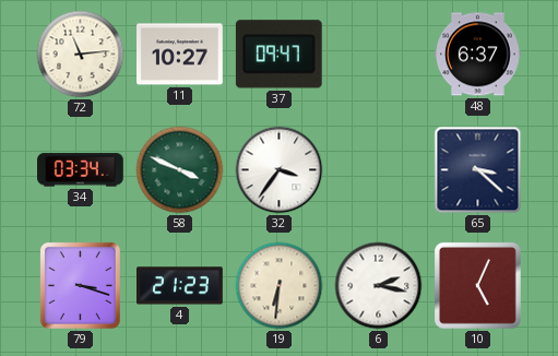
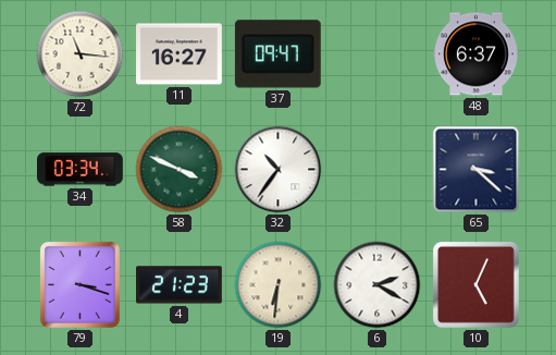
72: 11:14 -> 11:16
11: 10:27 -> 16:27
32: 3:36 -> 10:36
6: 2:17 -> 2:20
